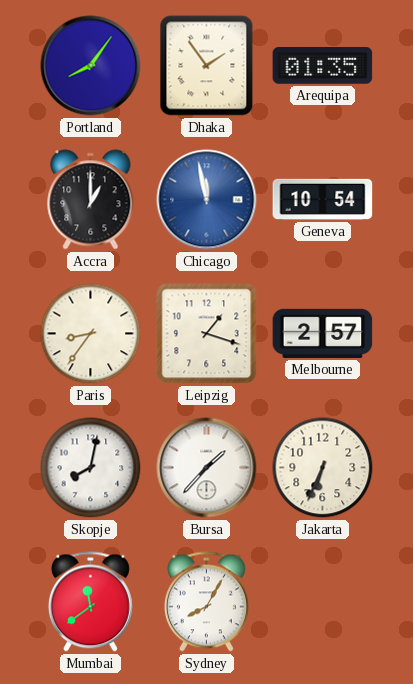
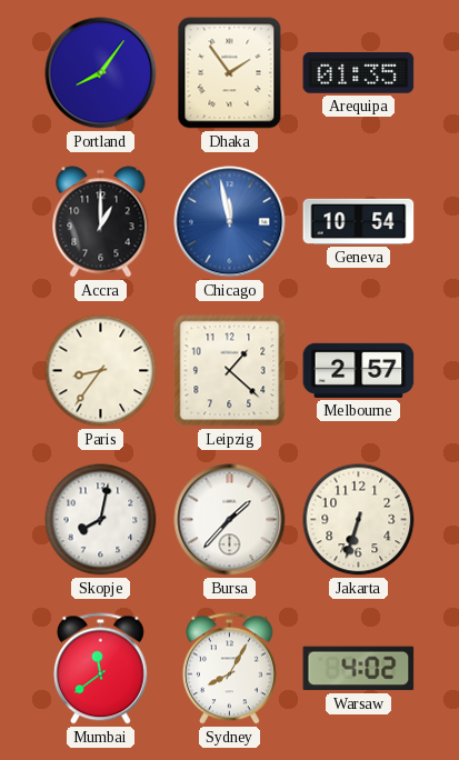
Leipzig: 1:18 -> 1:22
Jakarta: 6:34 -> 6:33
Warsaw: none -> 4:02
